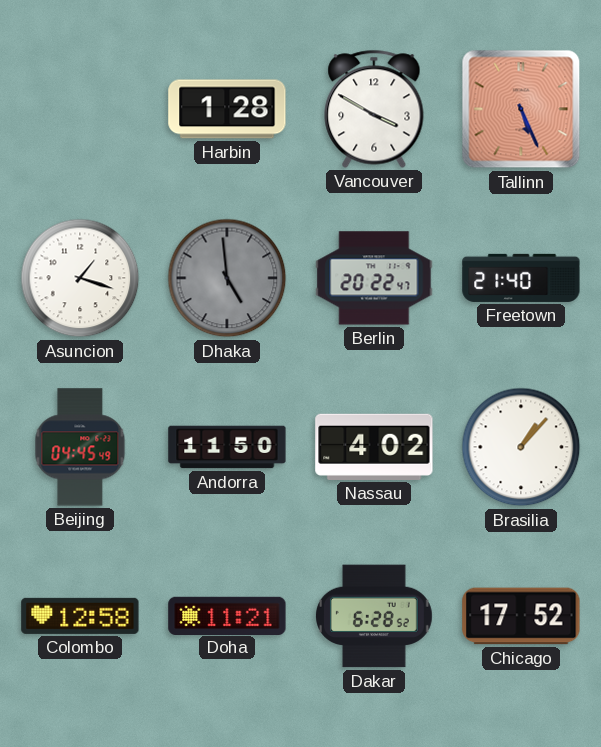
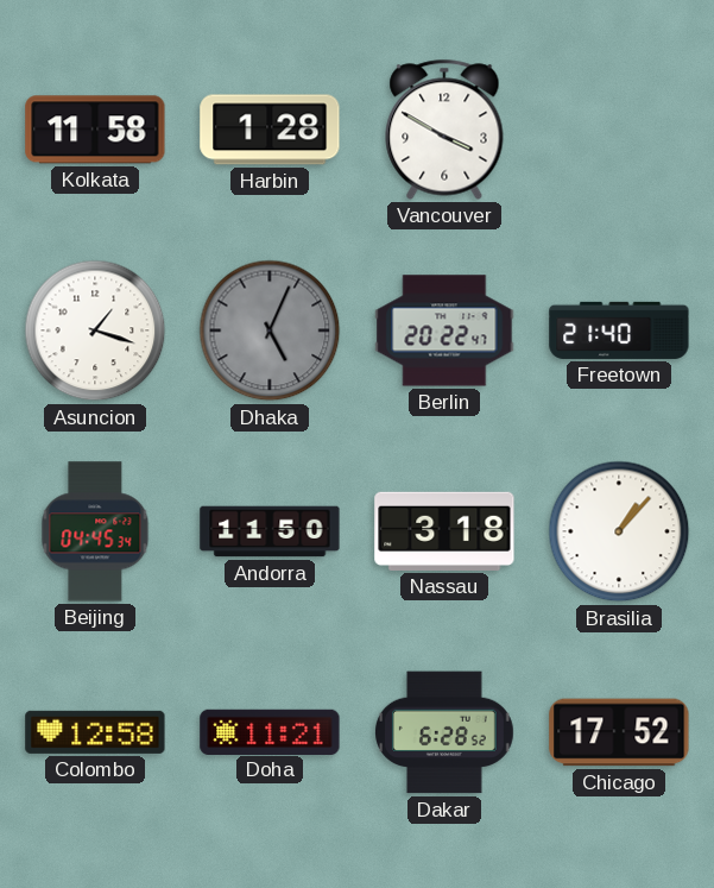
Kolkata: none -> 11:58
Tallinn: 5:26 -> none
Dhaka: 4:59 -> 5:04
Beijing: 04:45:49 -> 04:45:34
Nassau: 4:02 -> 3:18
